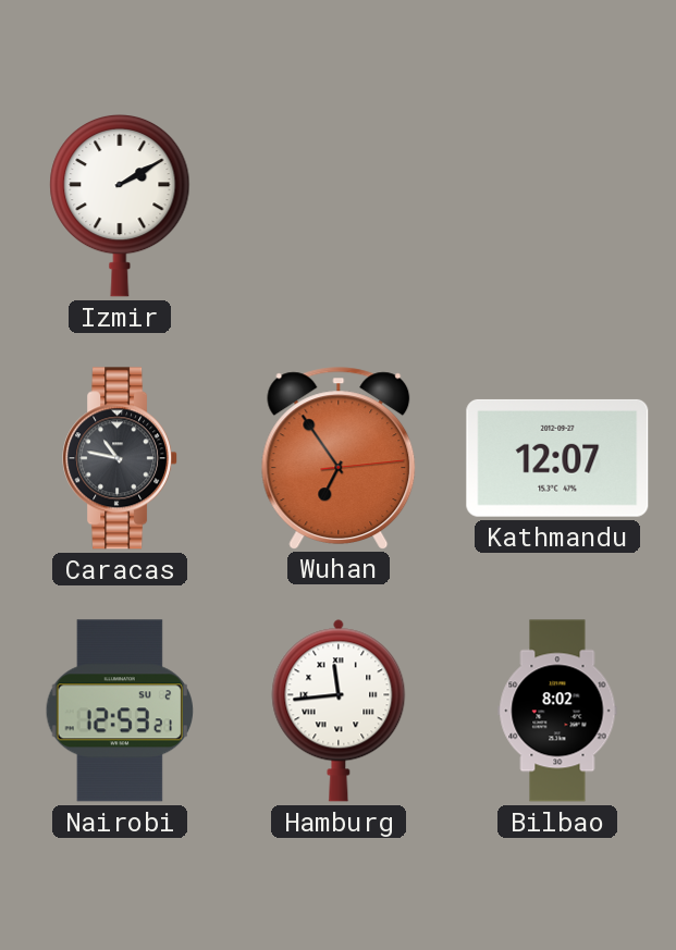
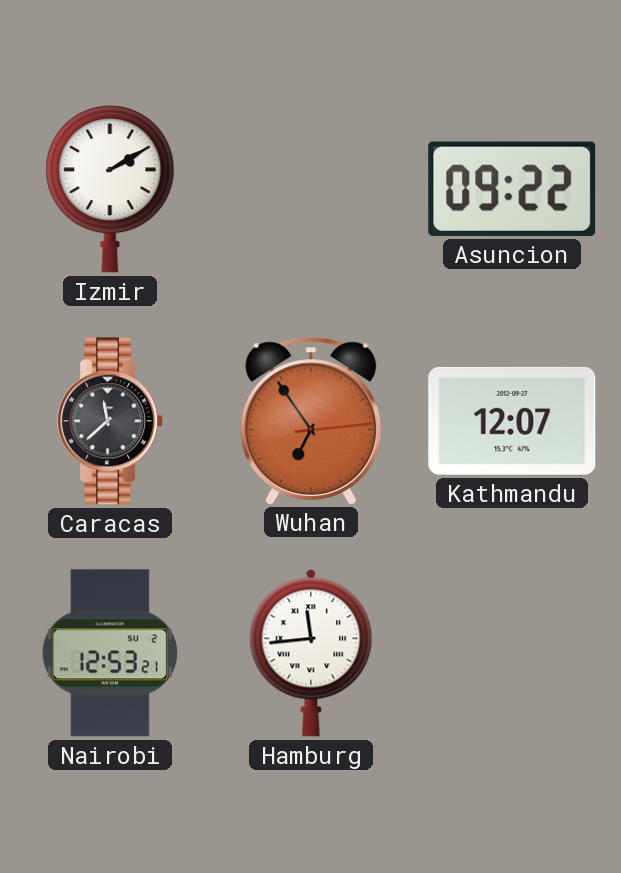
Asuncion: none -> 09:22
Caracas: 10:47 -> 11:38
Bilbao: 8:02 -> none
